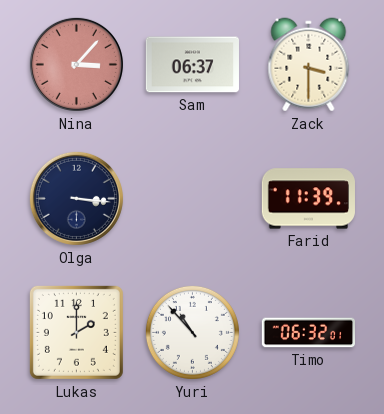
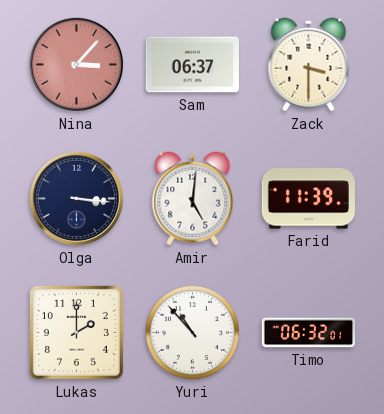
Amir: none -> 5:01
